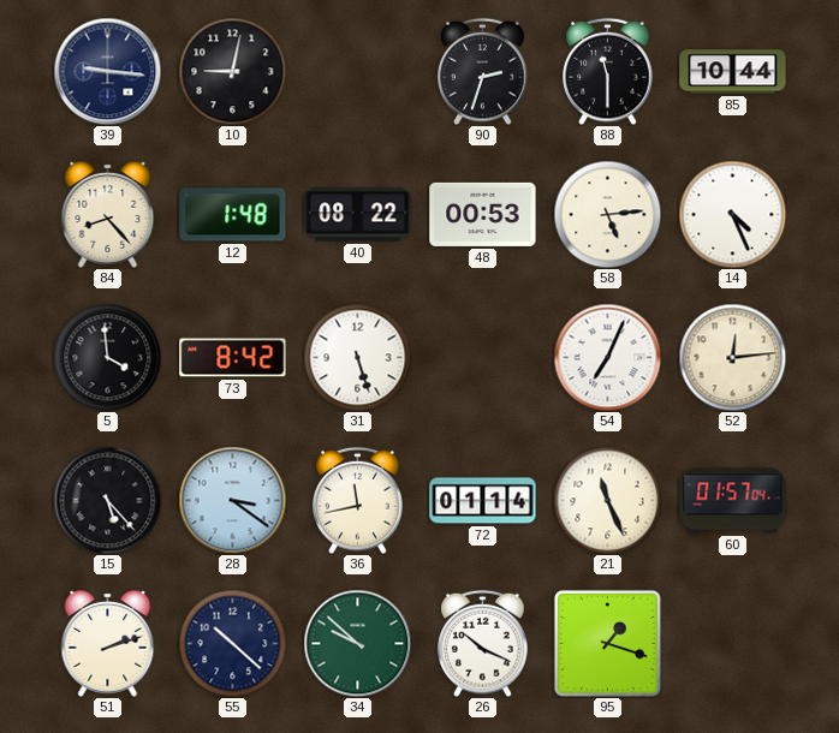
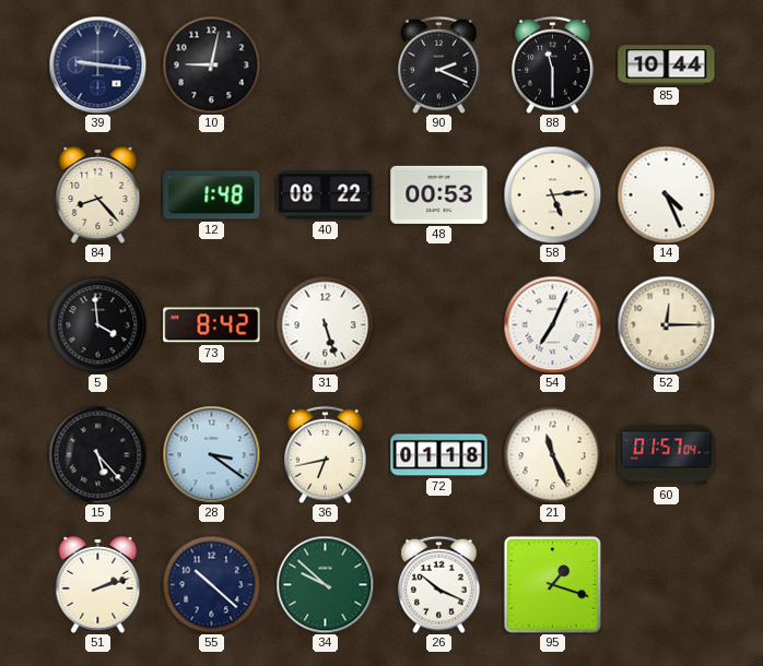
90: 2:33 -> 2:19
52: 12:14 -> 12:15
36: 11:43 -> 6:43
72: 01:14 -> 01:18
